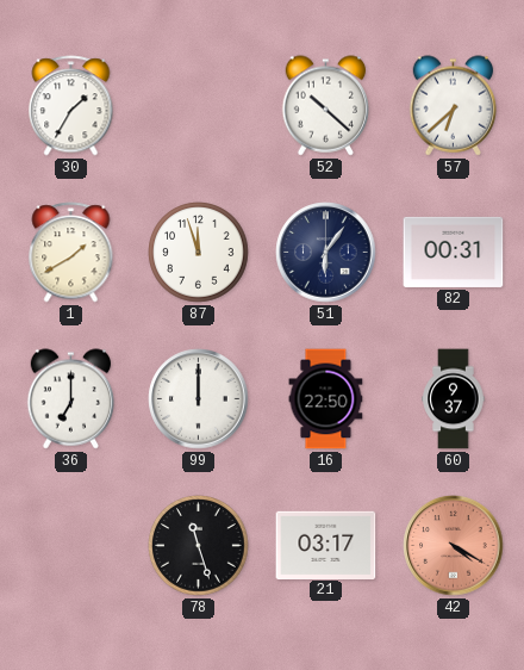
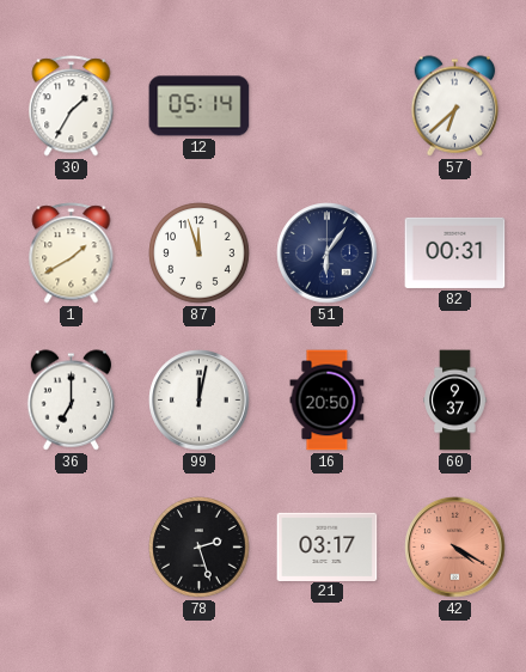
12: none -> 05:14
52: 10:22 -> none
99: 12:00 -> 12:02
16: 22:50 -> 20:50
78: 11:27 -> 2:27
